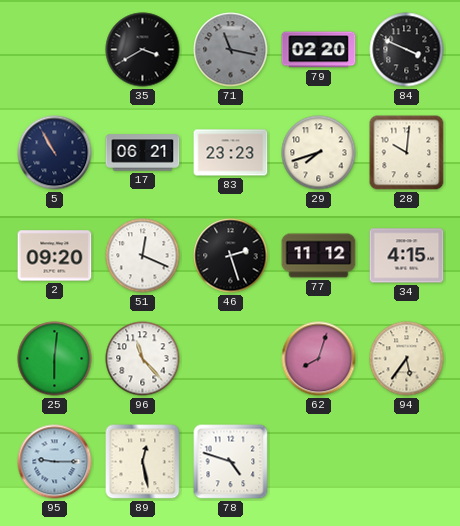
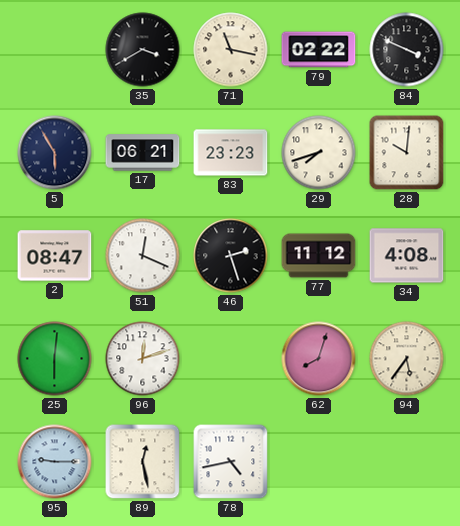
71 dial: grey -> cream
79: 02:20 -> 02:22
5: 10:55 -> 5:55
2: 09:20 -> 08:47
34: 4:15 -> 4:08
96: 11:23 -> 12:12
78: 4:48 -> 4:43
